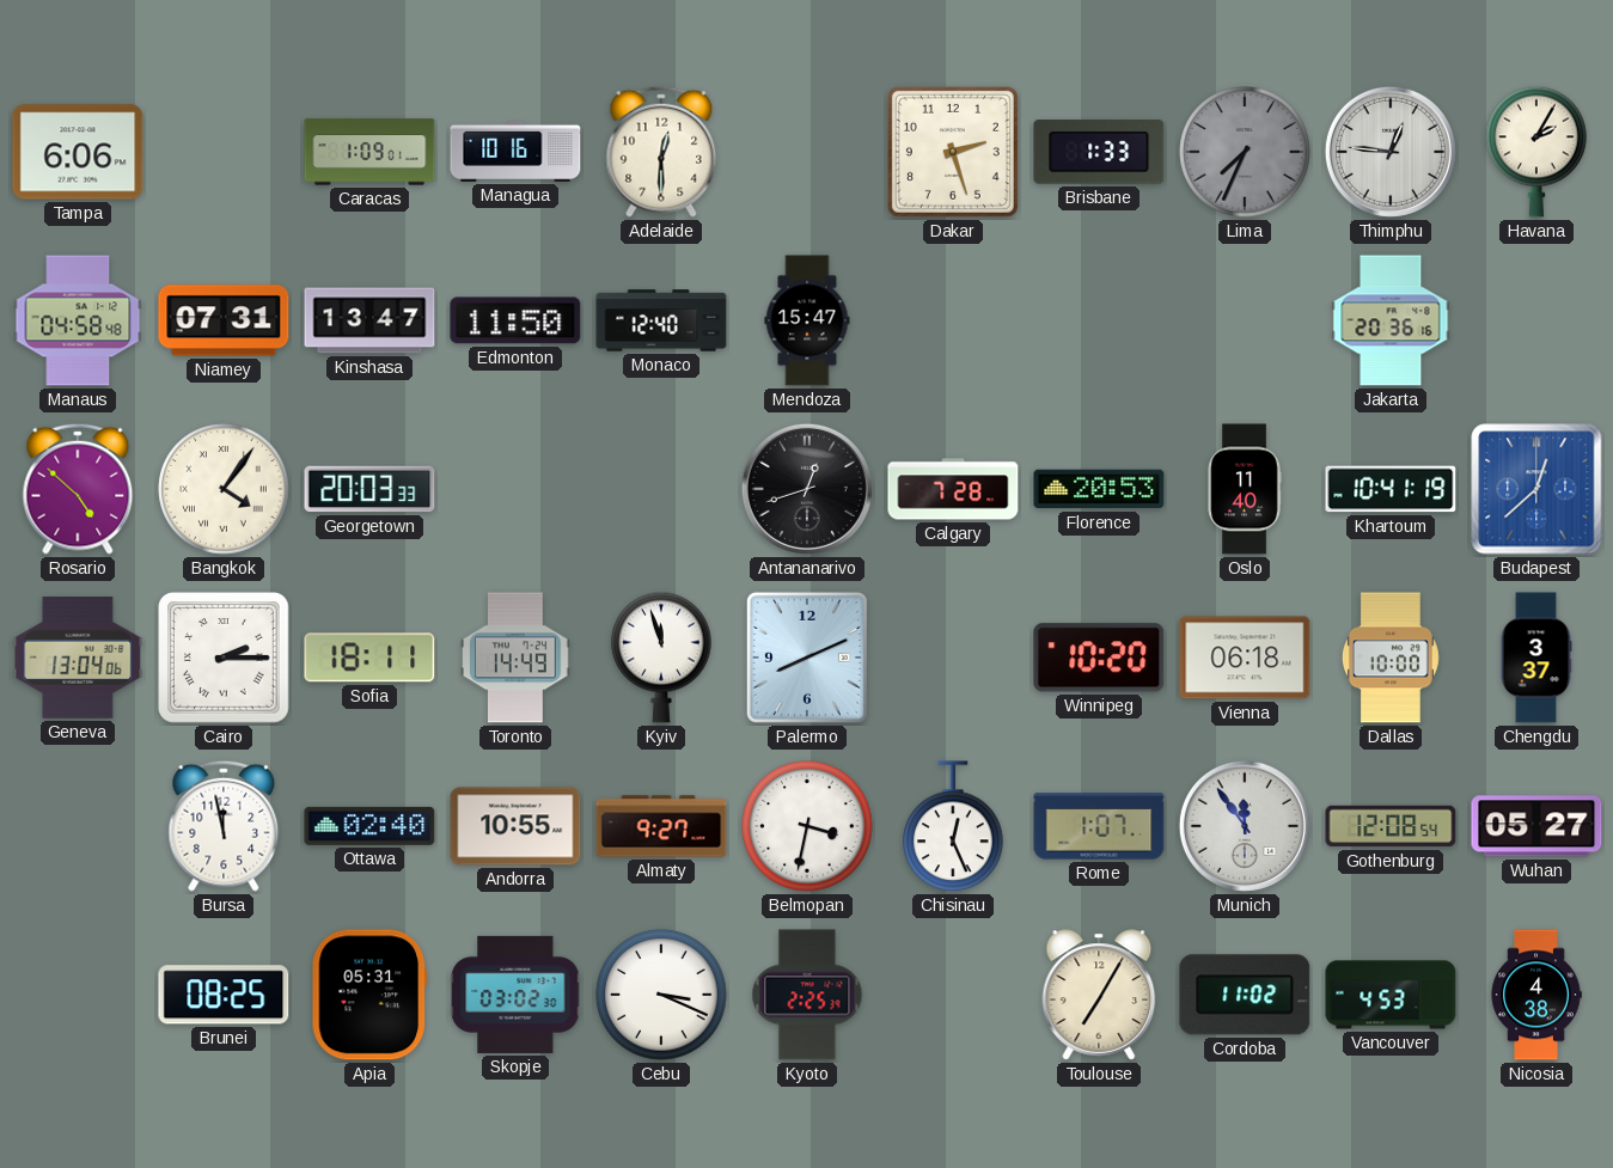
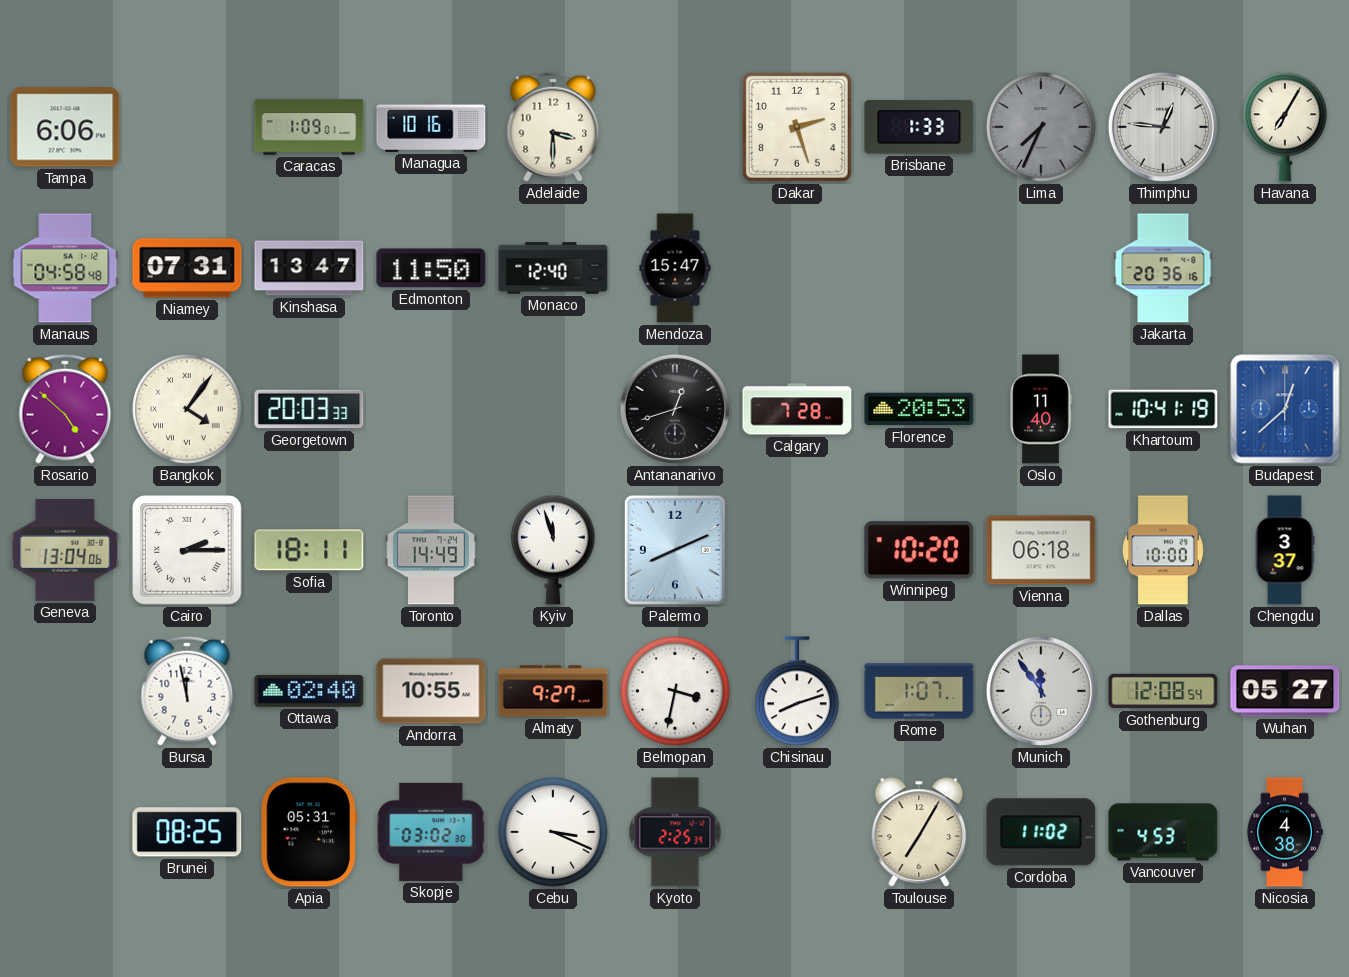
Adelaide: 12:30 -> 3:30
Havana: 2:05 -> 7:05
Chisinau: 12:26 -> 8:12
